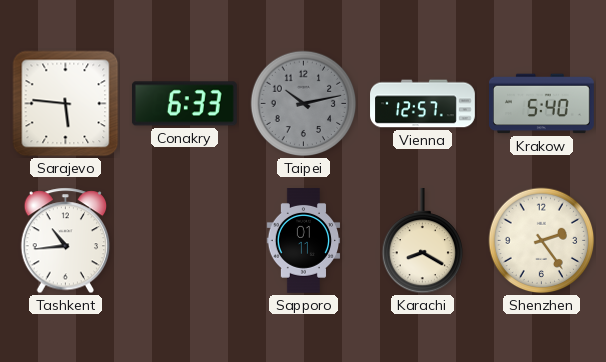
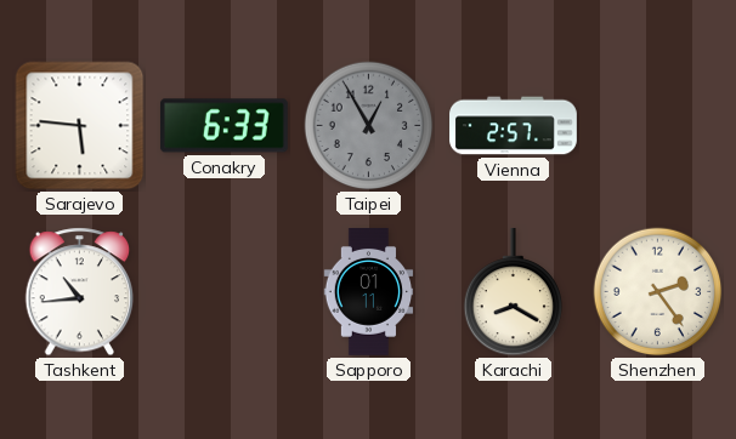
Taipei: 10:13 -> 12:55
Vienna: 12:57 -> 2:57
Krakow: 5:40 -> none
